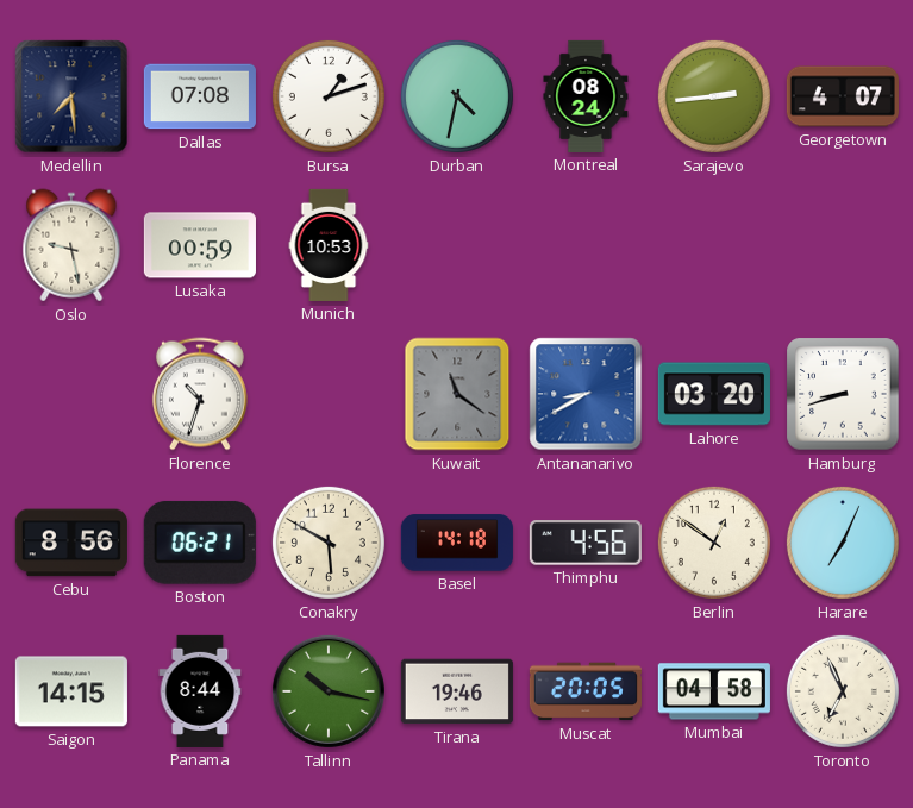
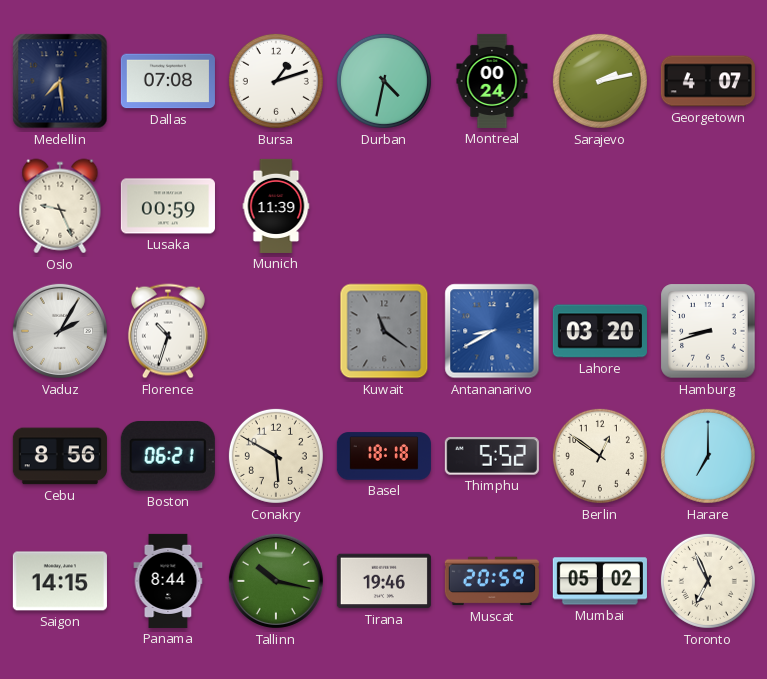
Montreal: 08:24 -> 00:24
Sarajevo: 2:44 -> 2:13
Oslo: 9:28 -> 9:26
Munich: 10:53 -> 11:39
Vaduz: none -> 2:05
Basel: 14:18 -> 18:18
Thimphu: 4:56 -> 5:52
Harare: 7:04 -> 7:00
Muscat: 20:05 -> 20:59
Mumbai: 04:58 -> 05:02
